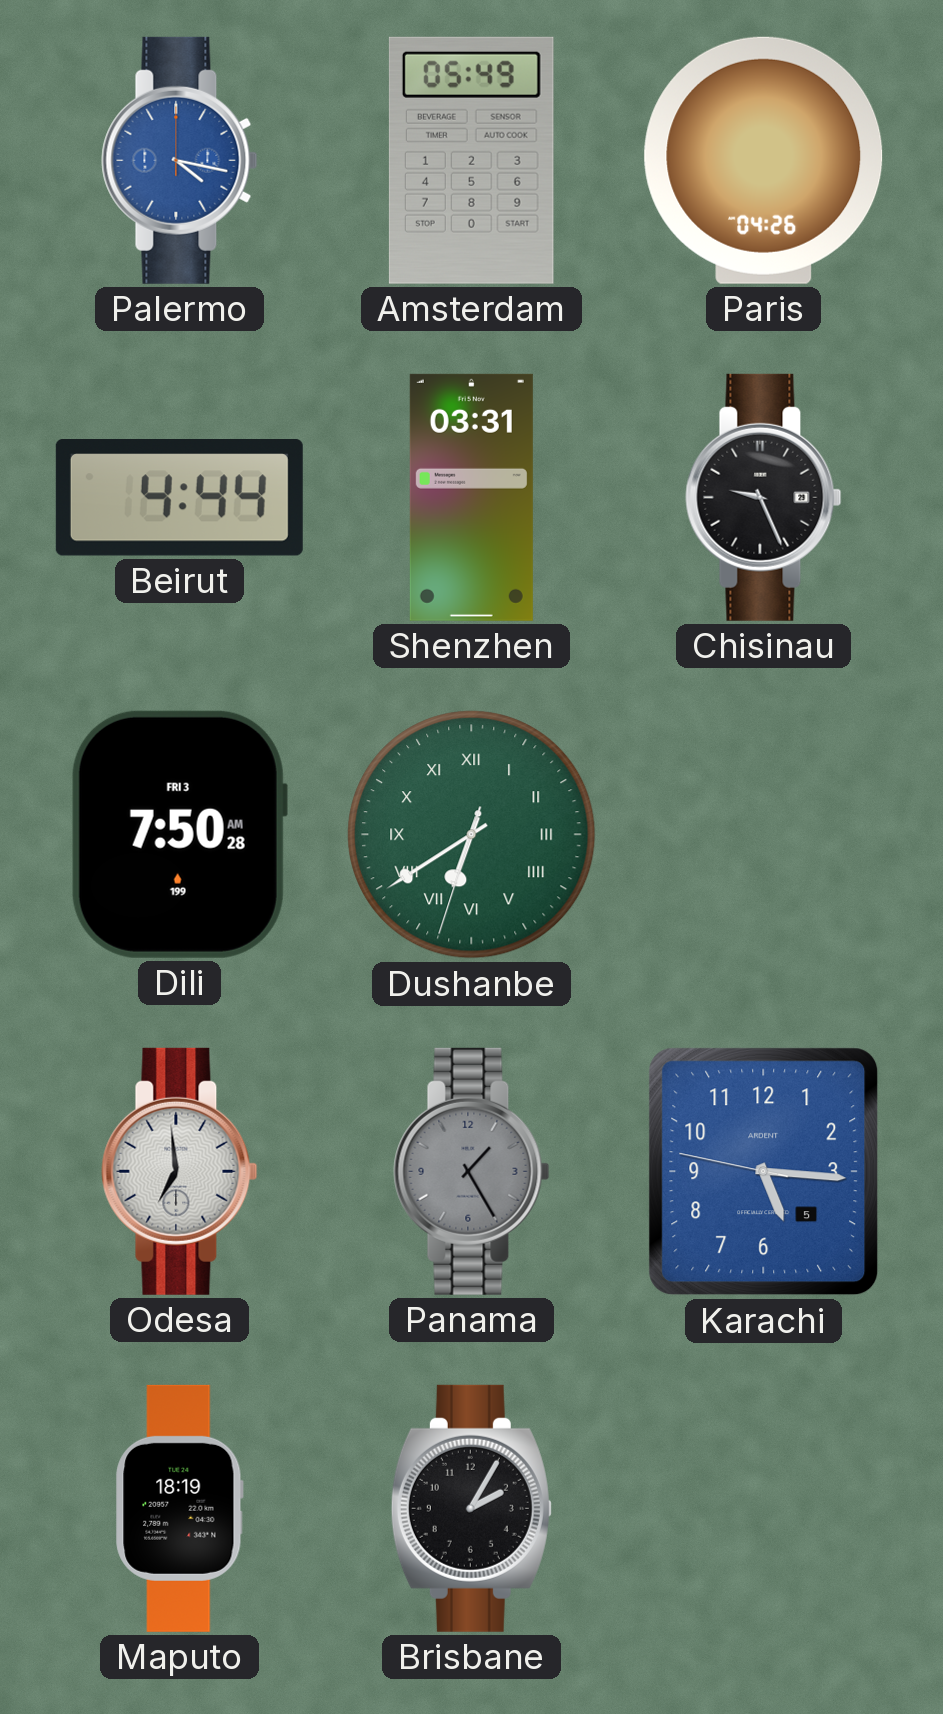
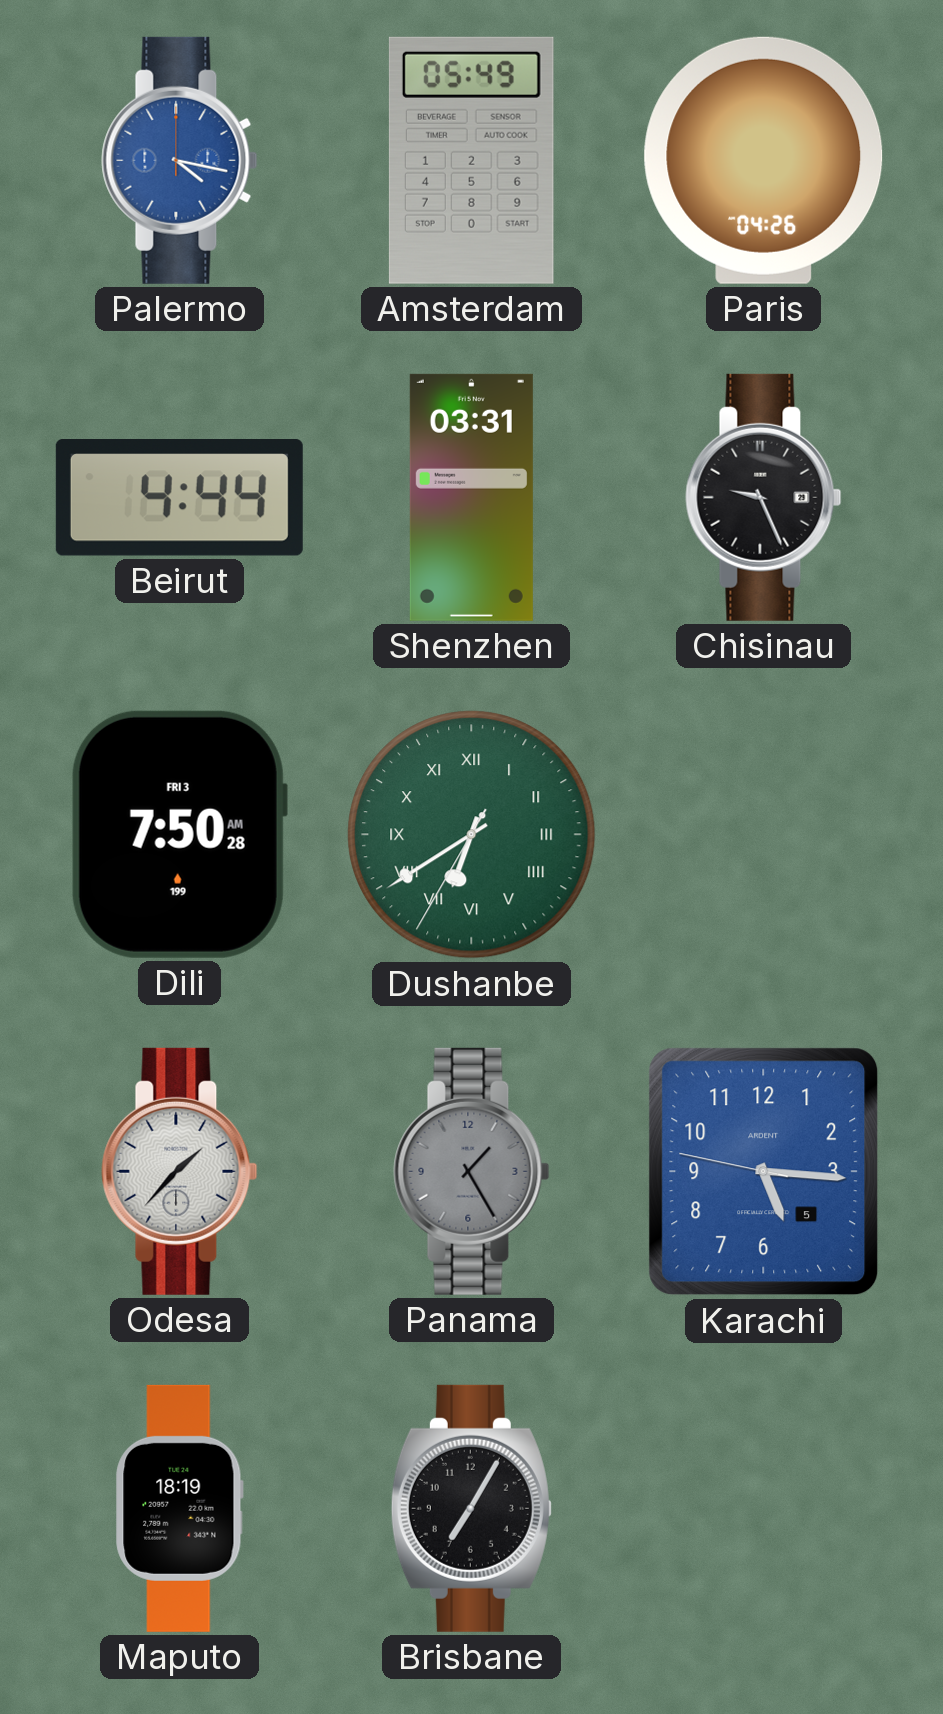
Dushanbe: 6:39:33 -> 6:39:35
Odesa: 6:59 -> 1:37
Brisbane: 2:05 -> 7:05
